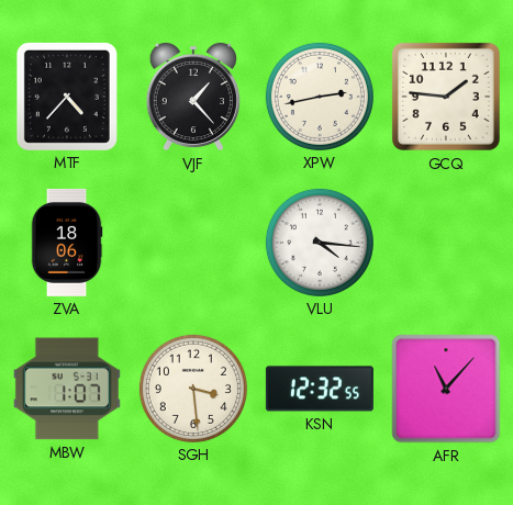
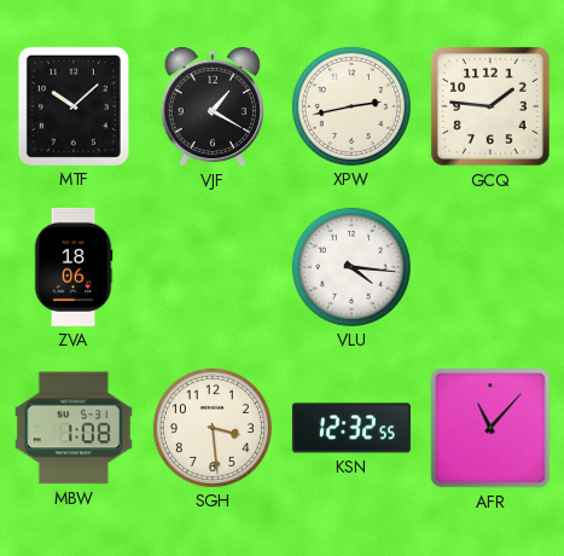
MTF: 4:37 -> 10:08
VJF: 1:23 -> 1:20
MBW: 1:07 -> 1:08
